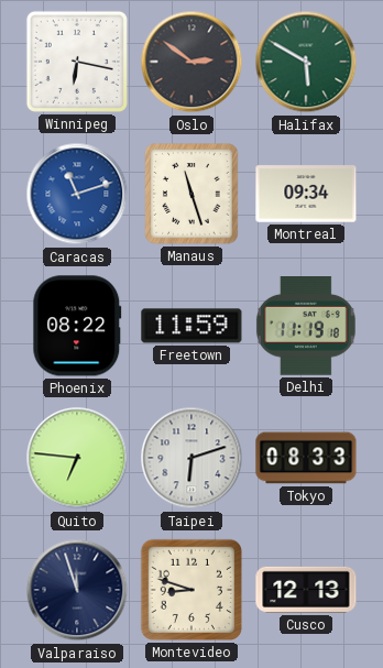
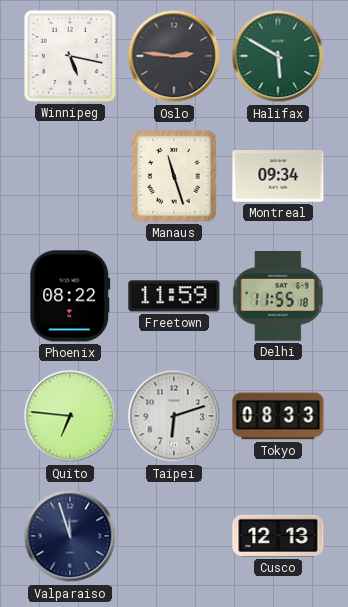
Winnipeg: 6:17 -> 5:17
Oslo: 2:51 -> 2:46
Caracas: 11:12 -> none
Delhi: 11:19 -> 11:55
Montevideo: 8:48 -> none
